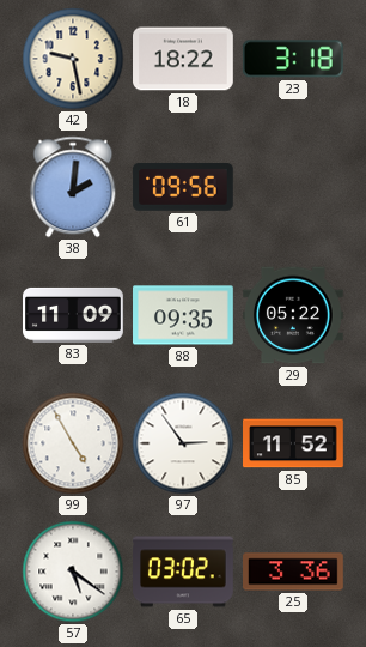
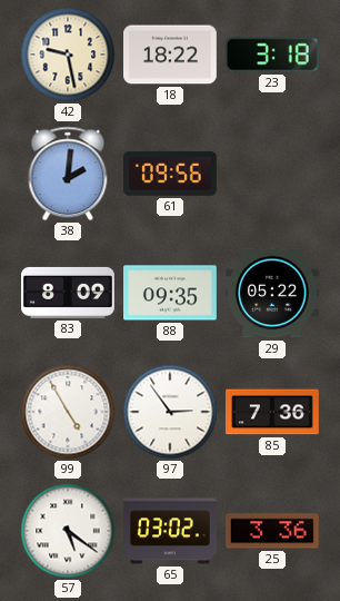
83: 11:09 -> 8:09
85: 11:52 -> 7:36
